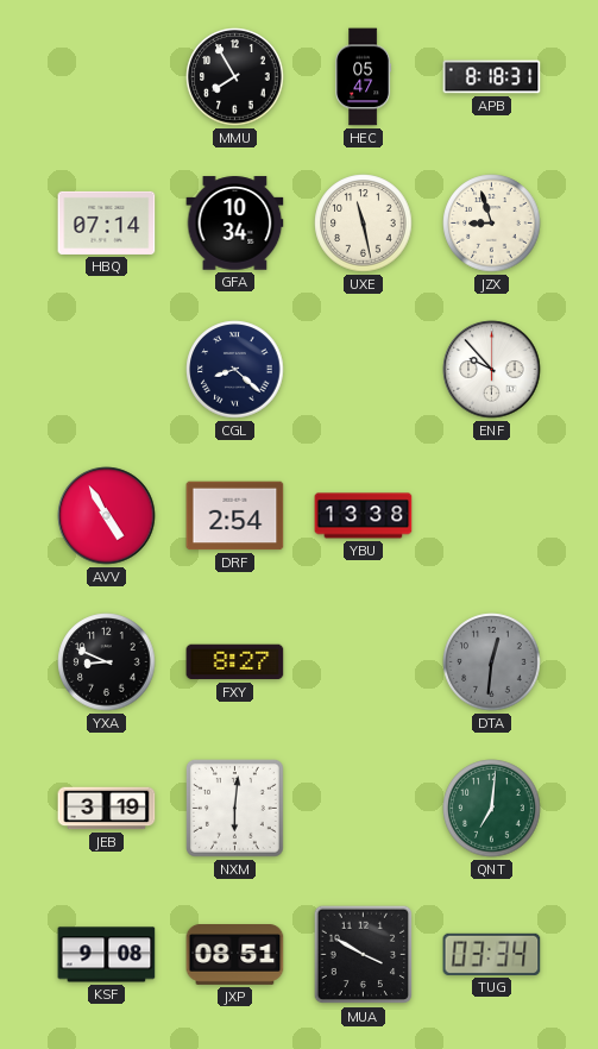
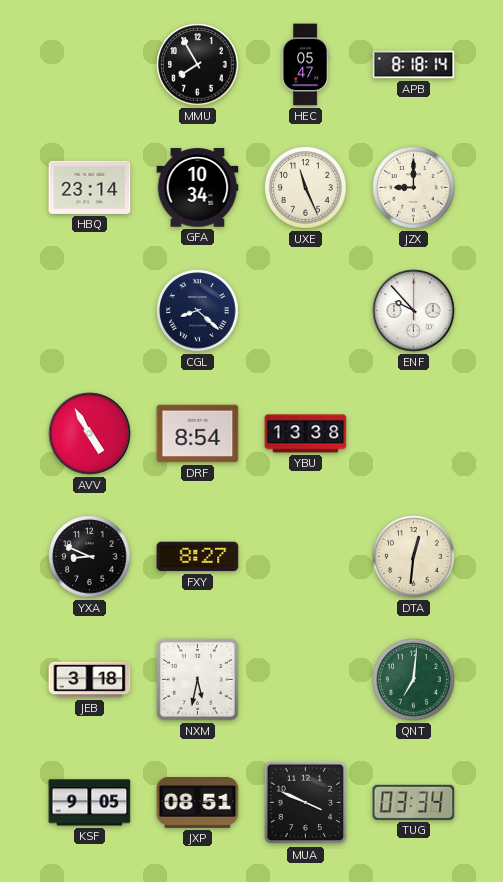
APB: 8:18:31 -> 8:18:14
HBQ: 07:14 -> 23:14
UXE: 11:28 -> 11:26
JZX: 8:57 -> 9:00
DRF: 2:54 -> 8:54
DTA dial: grey -> cream
JEB: 3:19 -> 3:18
NXM: 6:01 -> 5:32
KSF: 9:08 -> 9:05
MUA: 3:50 -> 3:49
